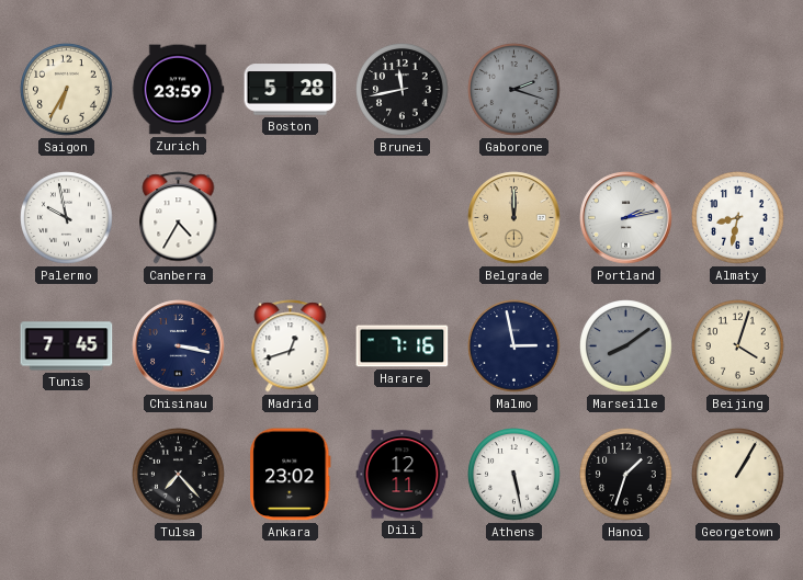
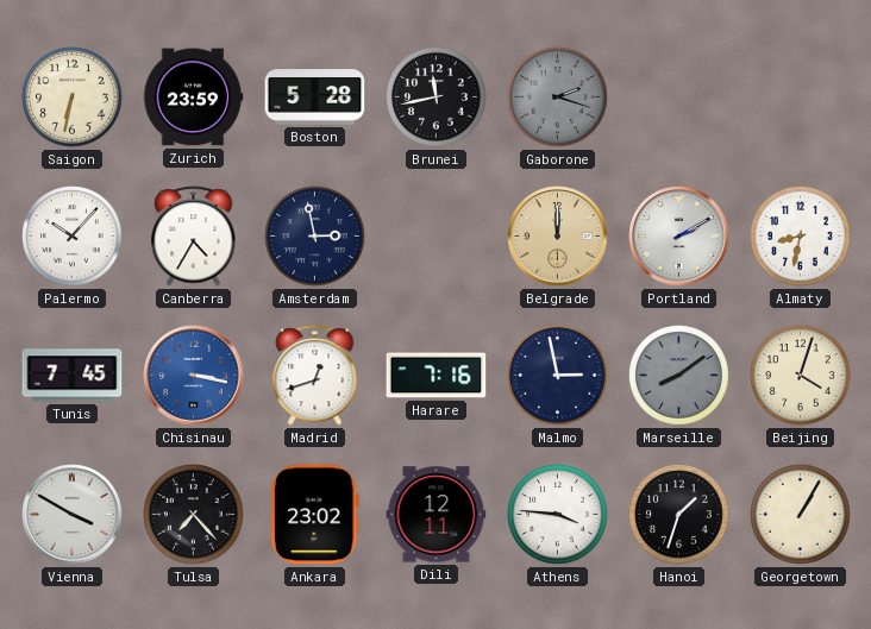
Saigon: 6:35 -> 6:32
Palermo: 9:58 -> 10:07
Amsterdam: none -> 2:58
Portland: 2:13 -> 2:10
Chisinau dial: navy -> blue
Vienna: none -> 3:50
Athens: 5:28 -> 3:46
